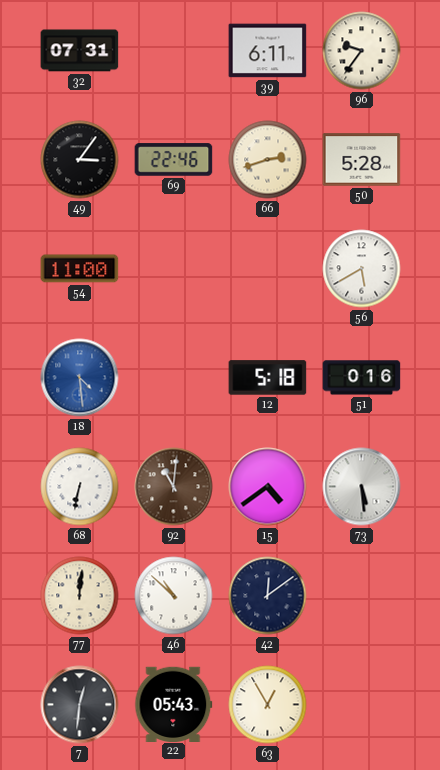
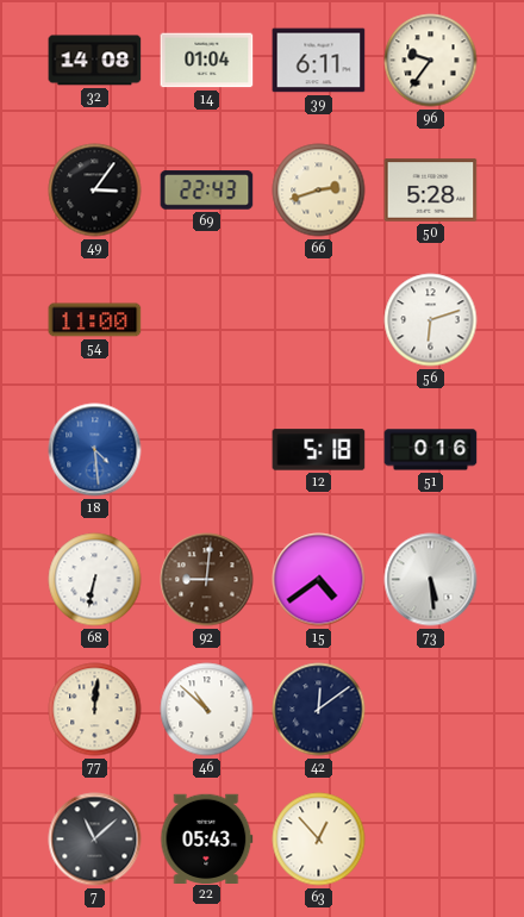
32: 07:31 -> 14:08
14: none -> 01:04
69: 22:46 -> 22:43
56: 5:40 -> 6:12
92: 11:01 -> 9:01
7: 12:31 -> 11:08
63: 12:55 -> 12:53
